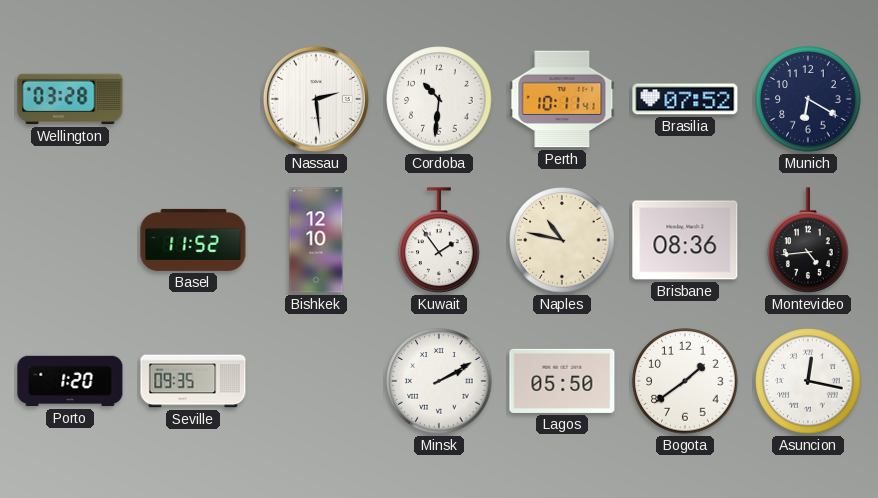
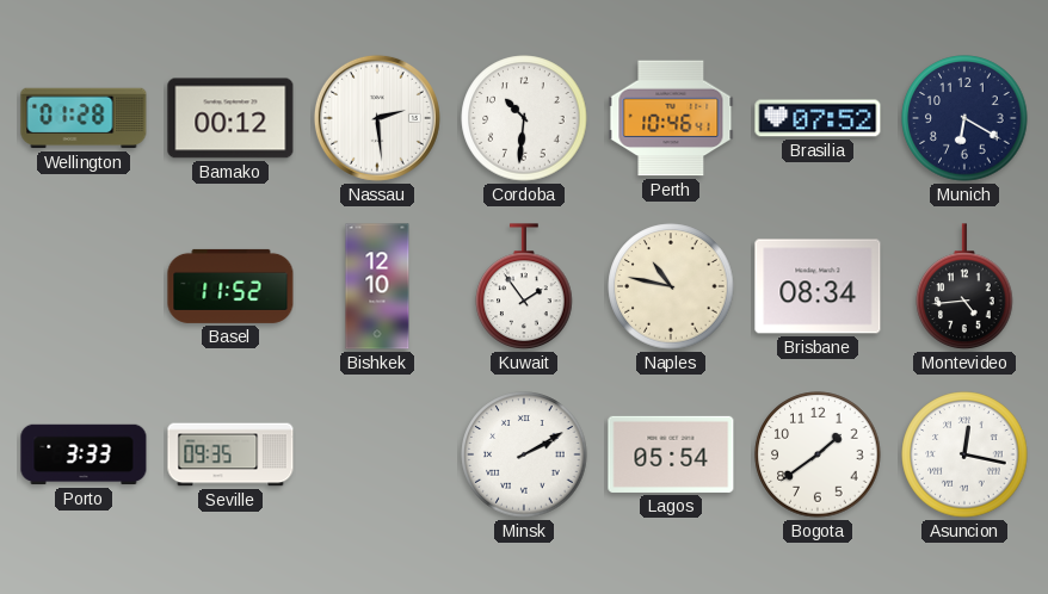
Wellington: 03:28 -> 01:28
Bamako: none -> 00:12
Perth: 10:11 -> 10:46
Brisbane: 08:36 -> 08:34
Porto: 1:20 -> 3:33
Lagos: 05:50 -> 05:54
